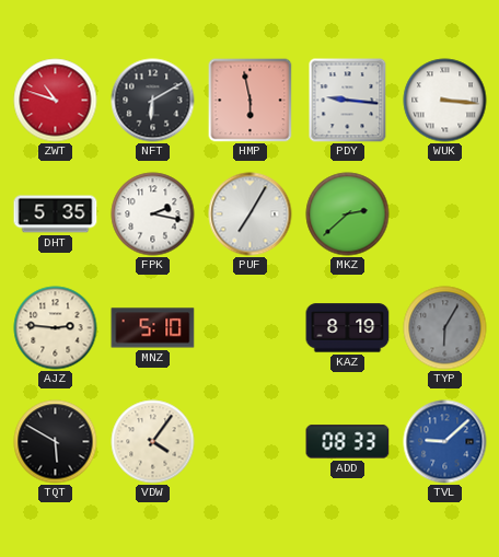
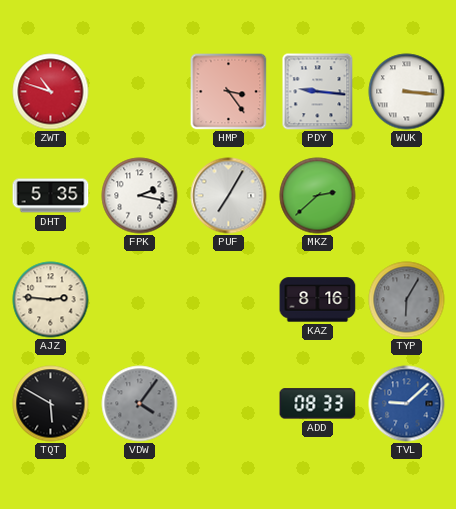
NFT: 6:10 -> none
HMP: 5:58 -> 3:24
MNZ: 5:10 -> none
KAZ: 8:19 -> 8:16
VDW dial: cream -> grey
